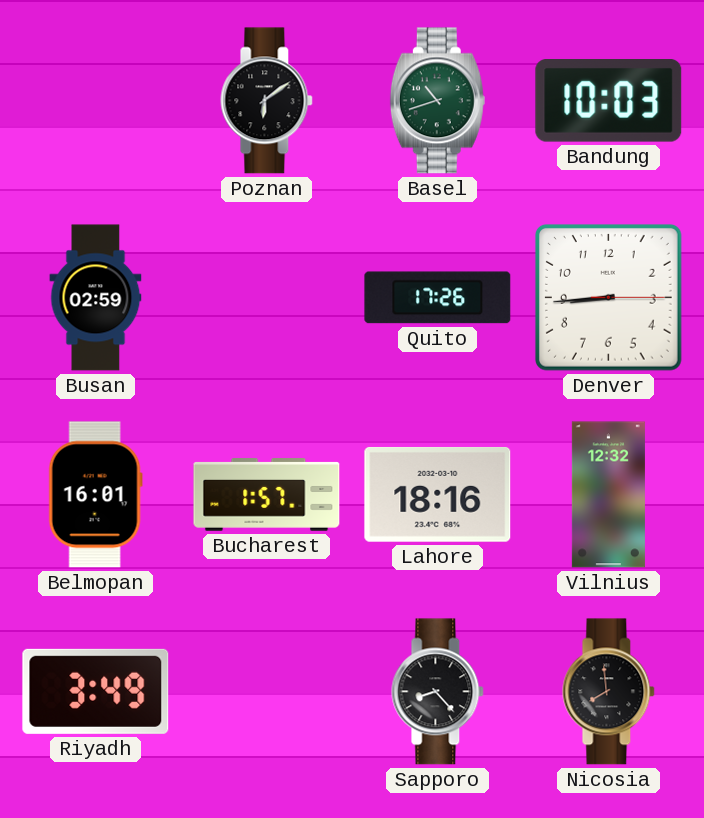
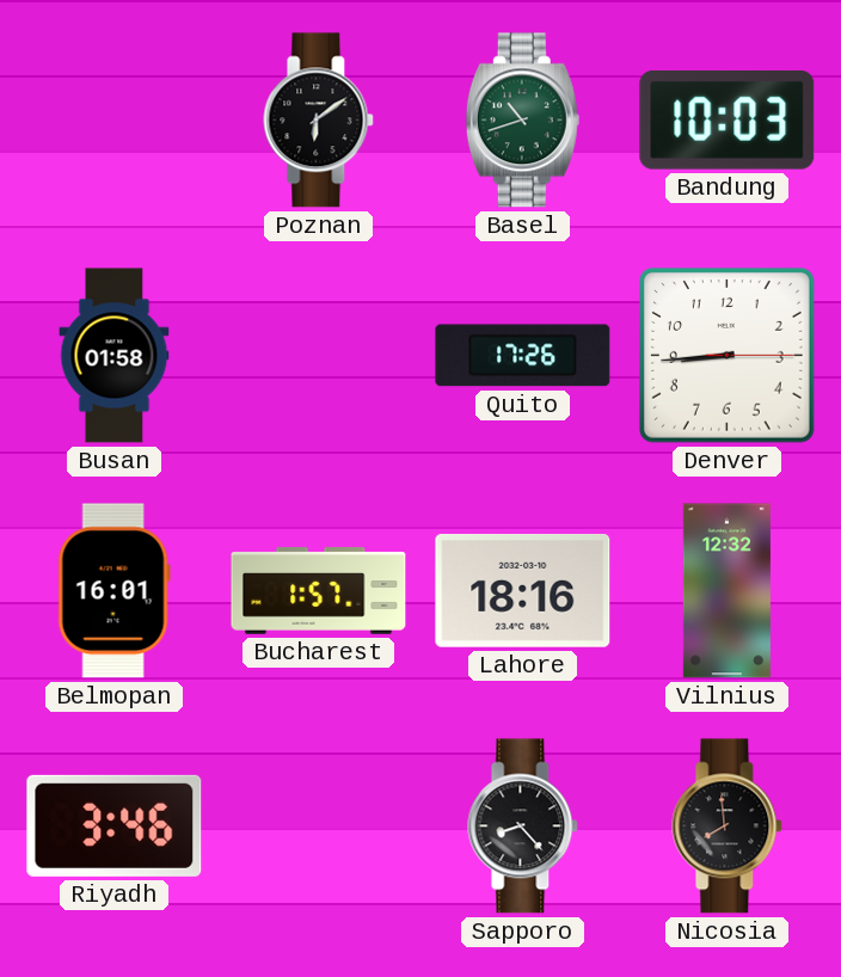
Busan: 02:59 -> 01:58
Riyadh: 3:49 -> 3:46
